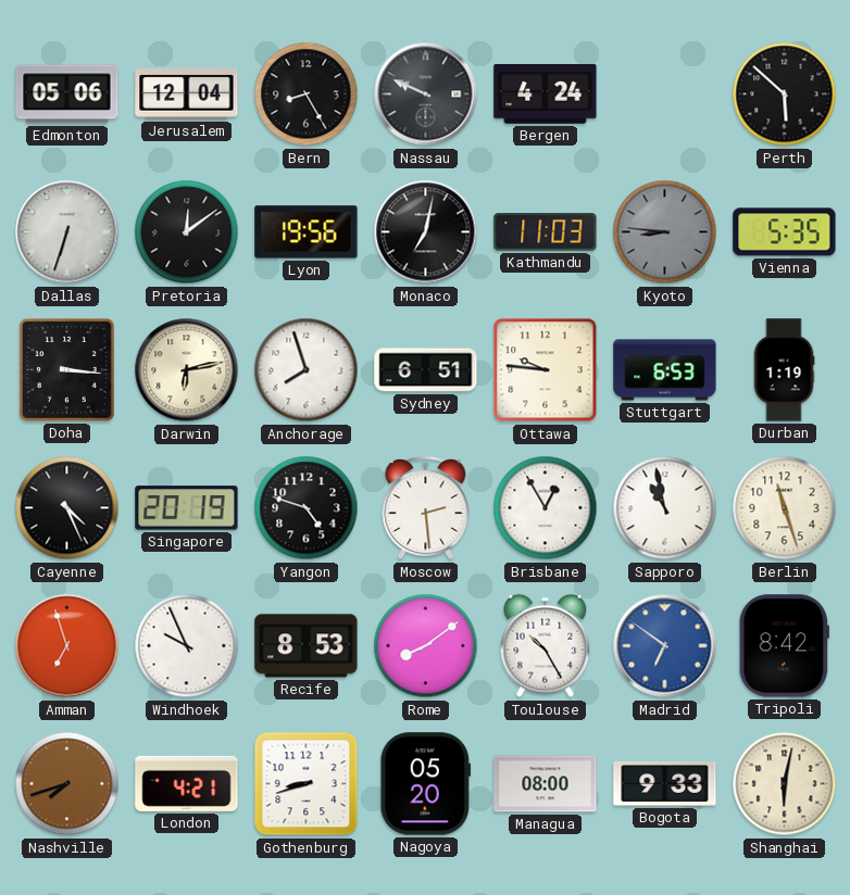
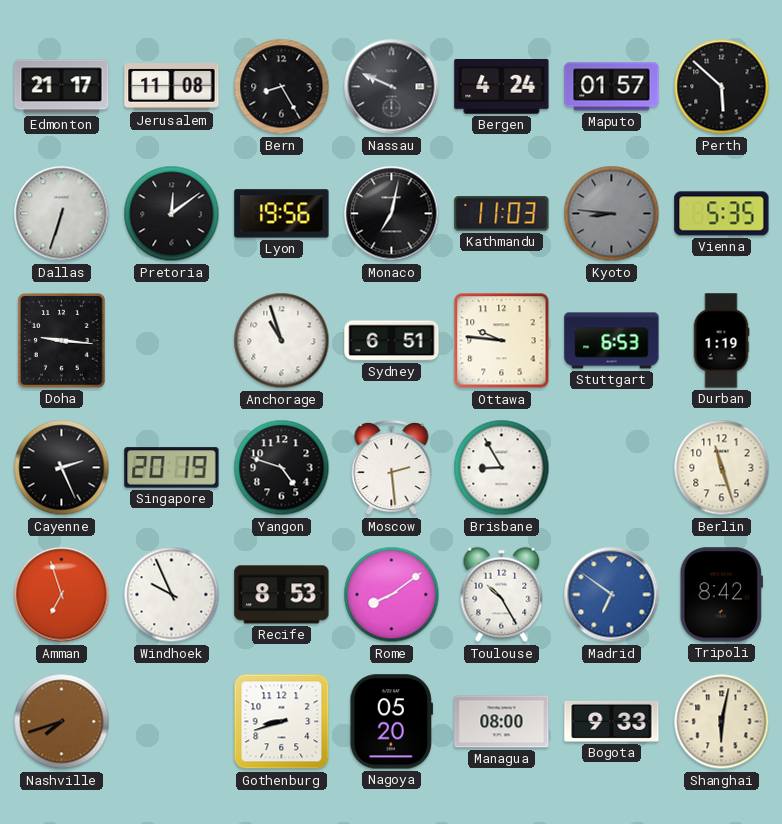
Edmonton: 05:06 -> 21:17
Jerusalem: 12:04 -> 11:08
Maputo: none -> 01:57
Doha: 3:16 -> 9:16
Darwin: 6:13 -> none
Anchorage: 7:57 -> 10:57
Cayenne: 4:26 -> 2:26
Brisbane: 12:55 -> 8:55
Sapporo: 10:58 -> none
London: 4:21 -> none
